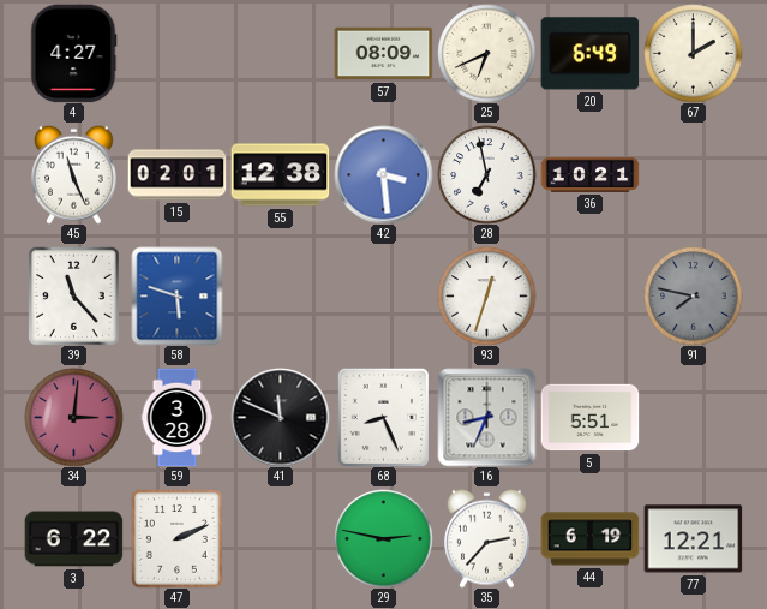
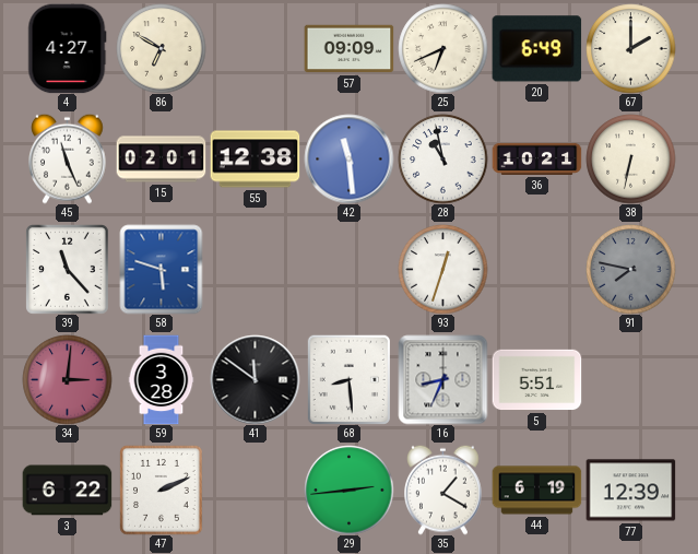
86: none -> 6:50
57: 08:09 -> 09:09
42: 3:29 -> 11:29
28: 6:58 -> 10:58
38: none -> 6:32
41: 11:49 -> 11:51
68: 8:26 -> 8:29
29: 2:47 -> 2:44
35: 2:37 -> 1:20
77: 12:21 -> 12:39
